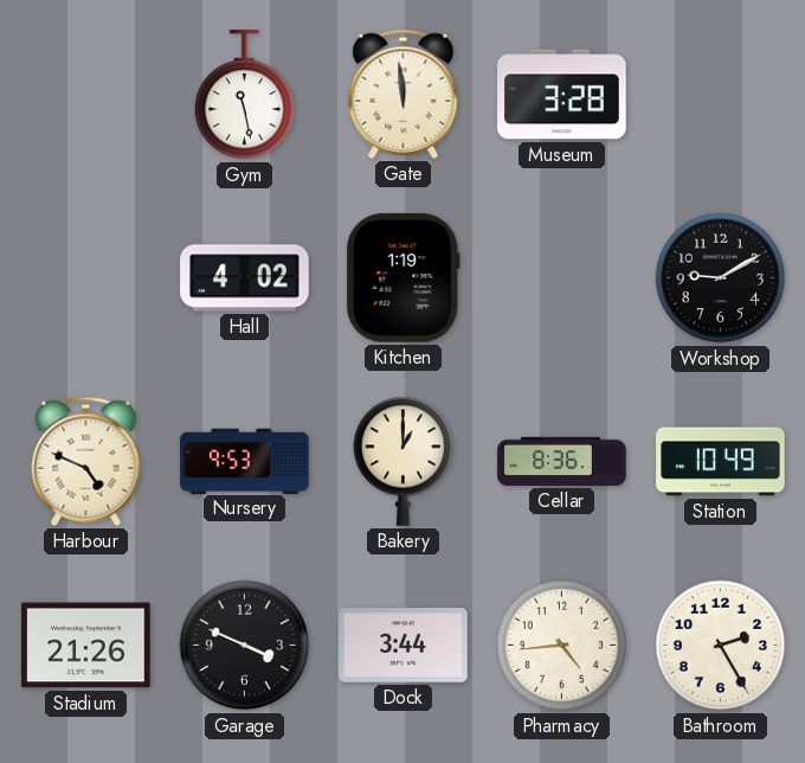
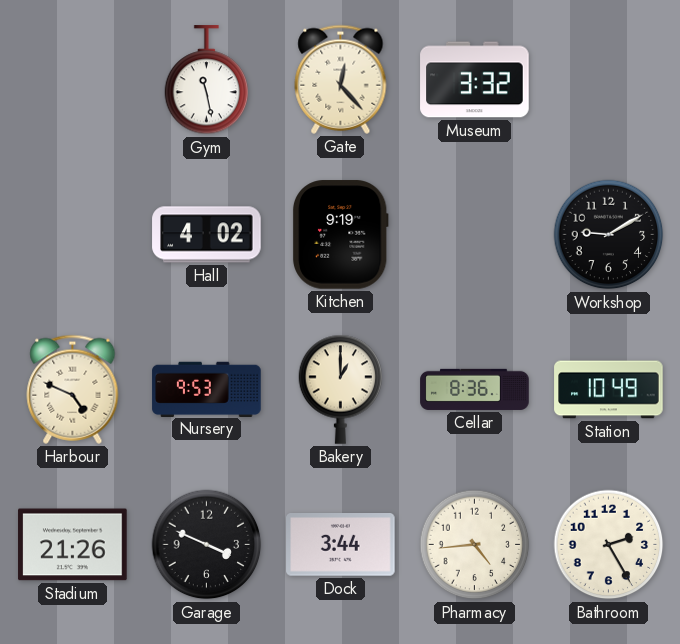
Gate: 11:59 -> 12:23
Museum: 3:28 -> 3:32
Kitchen: 1:19 -> 9:19
